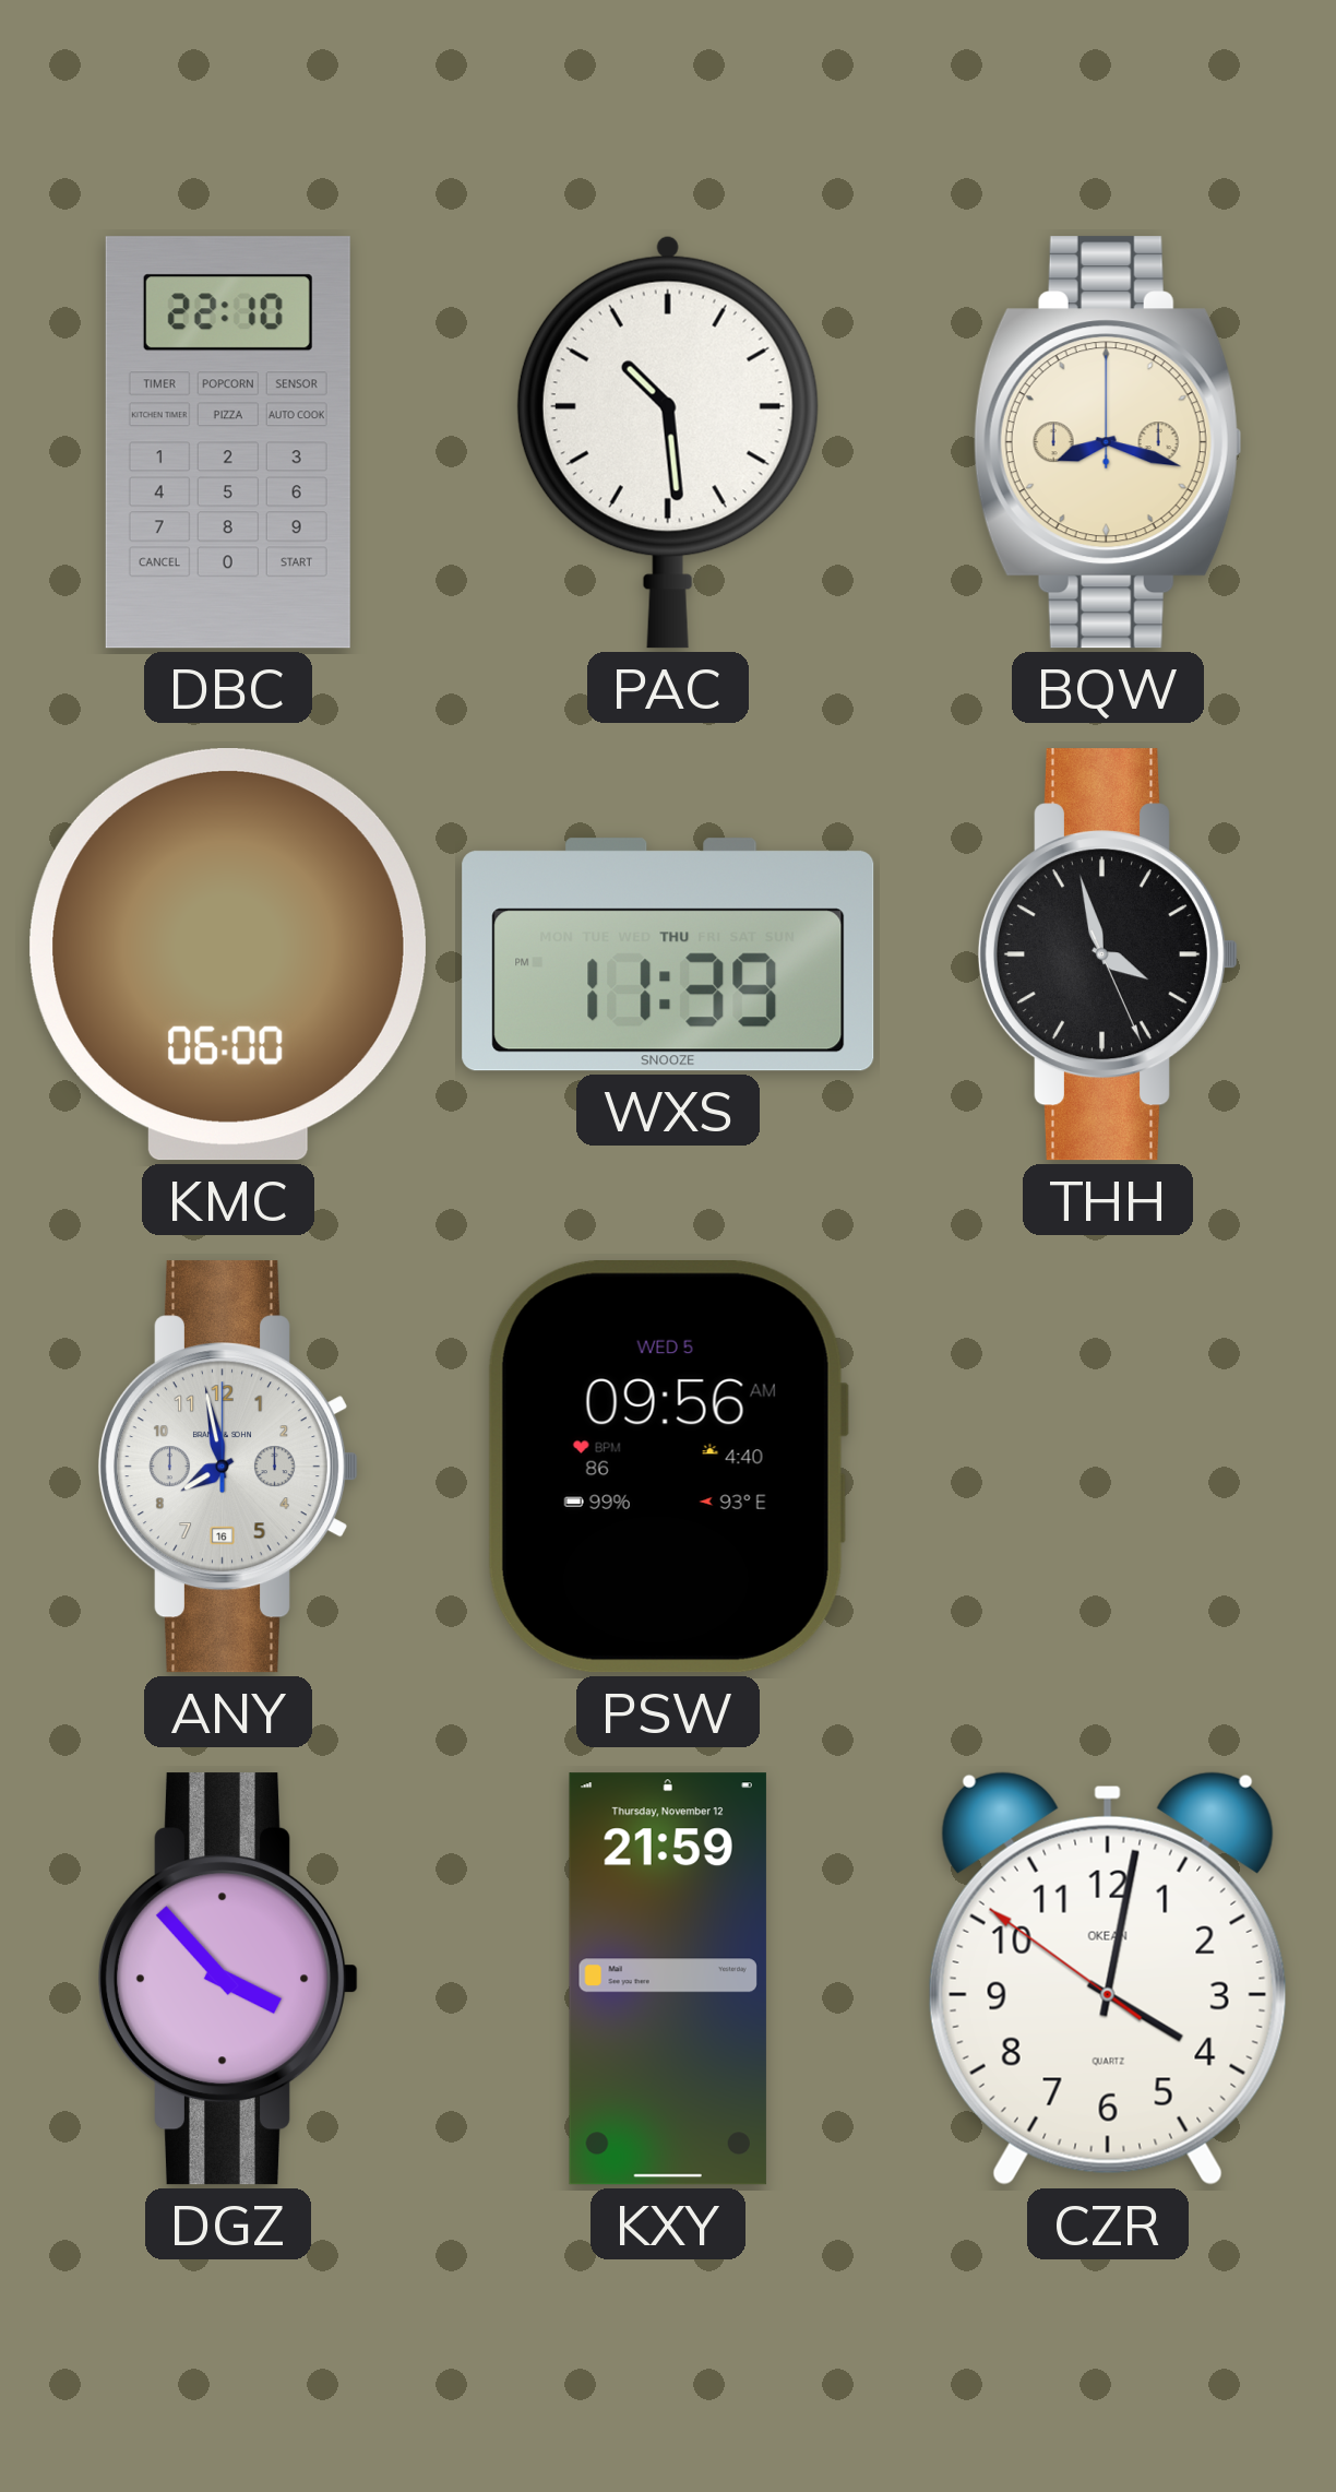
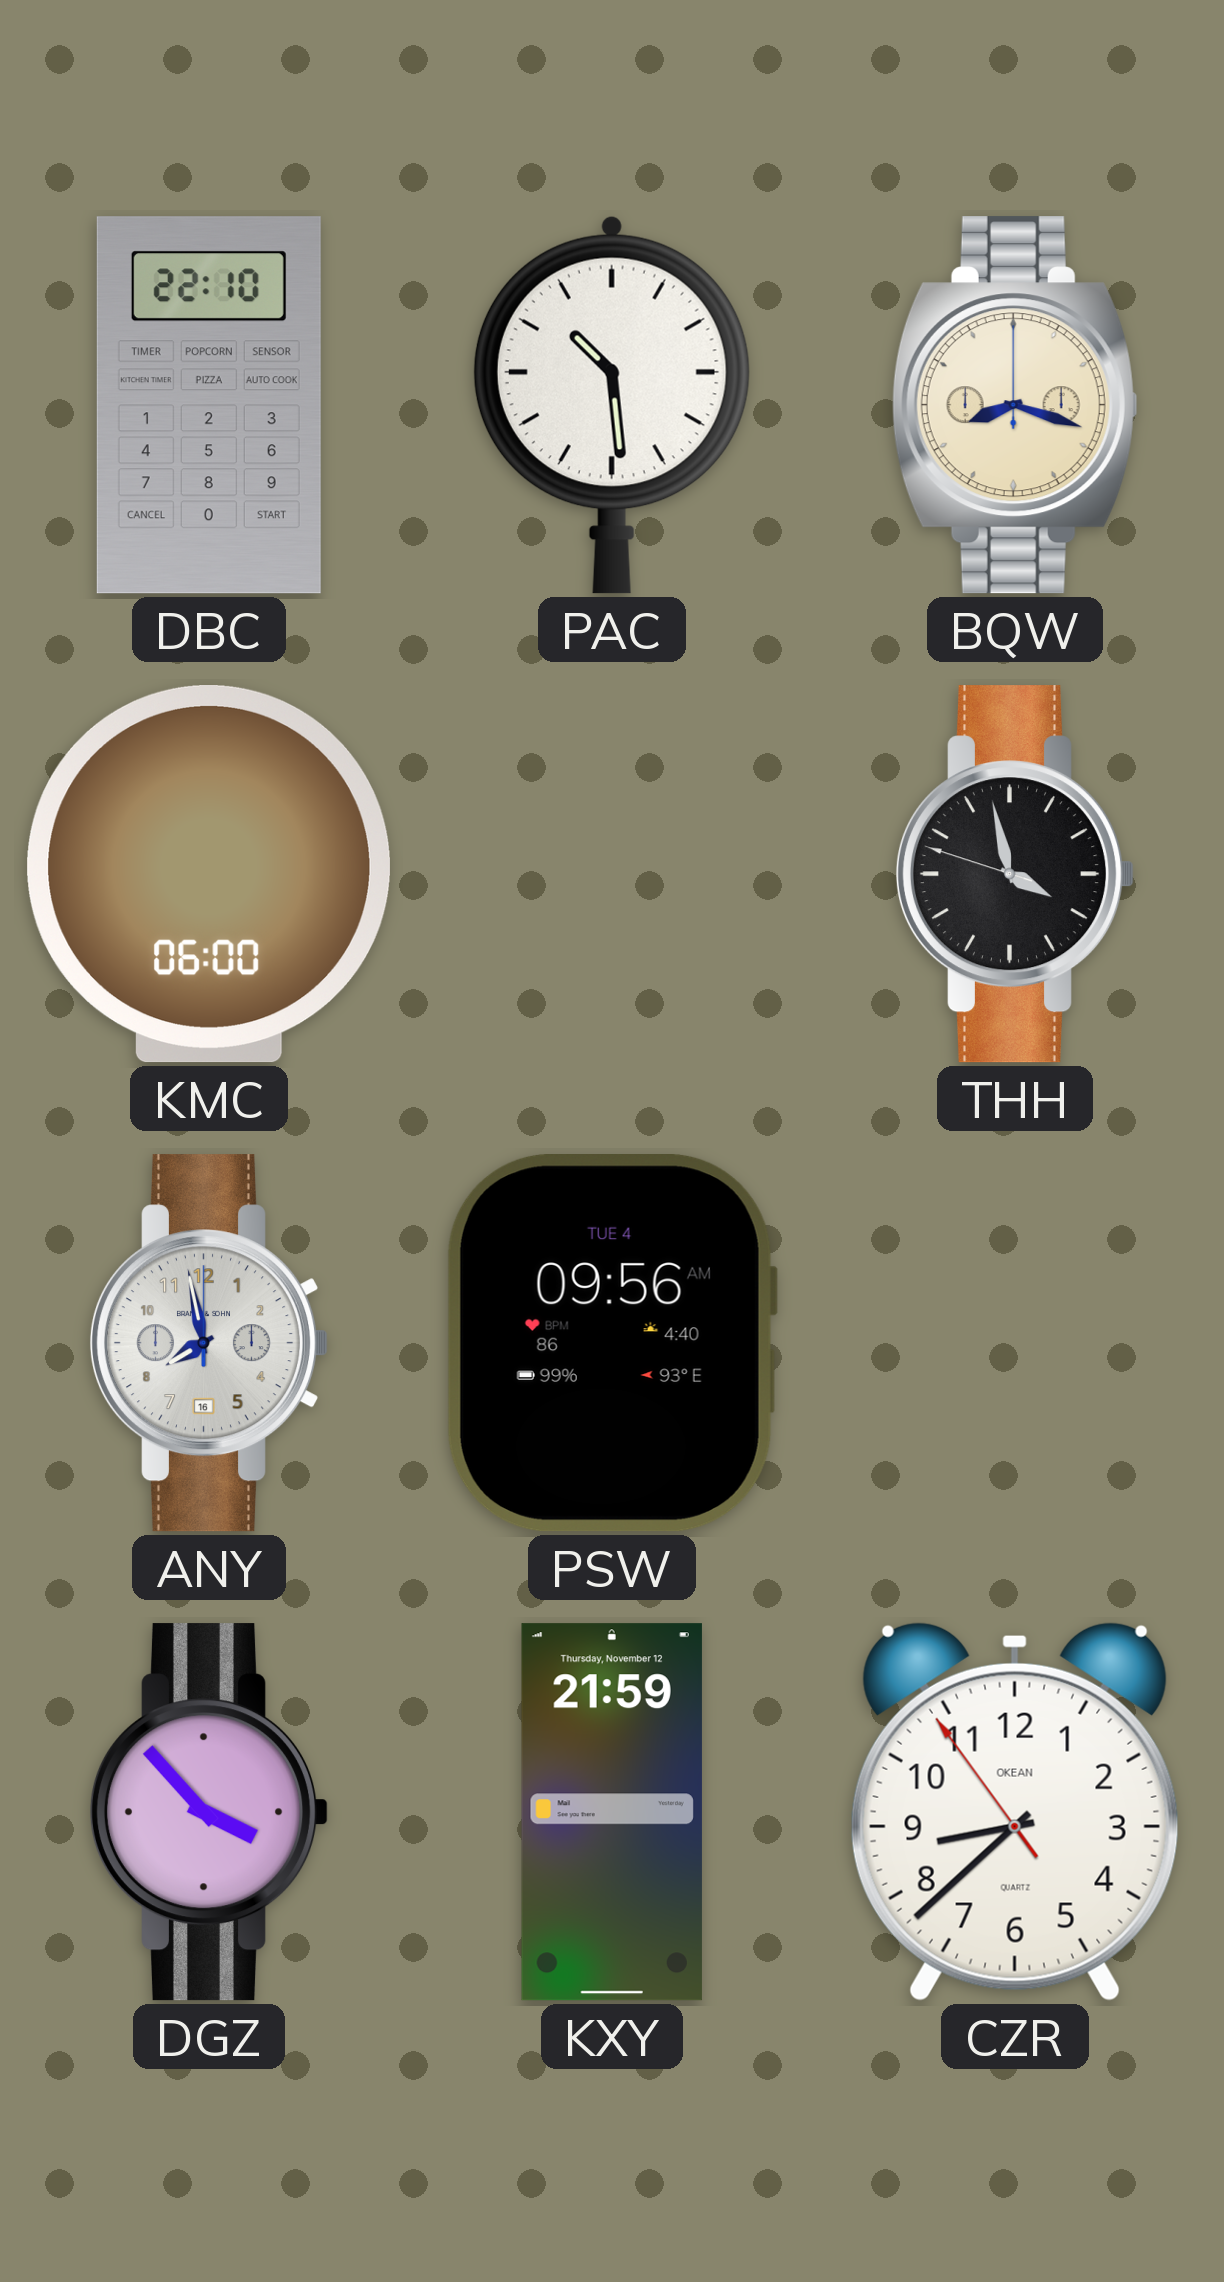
WXS: 11:39 -> none
THH: 3:57:26 -> 3:57:48
PSW date: WED 5 -> TUE 4
CZR: 4:01 -> 8:37
